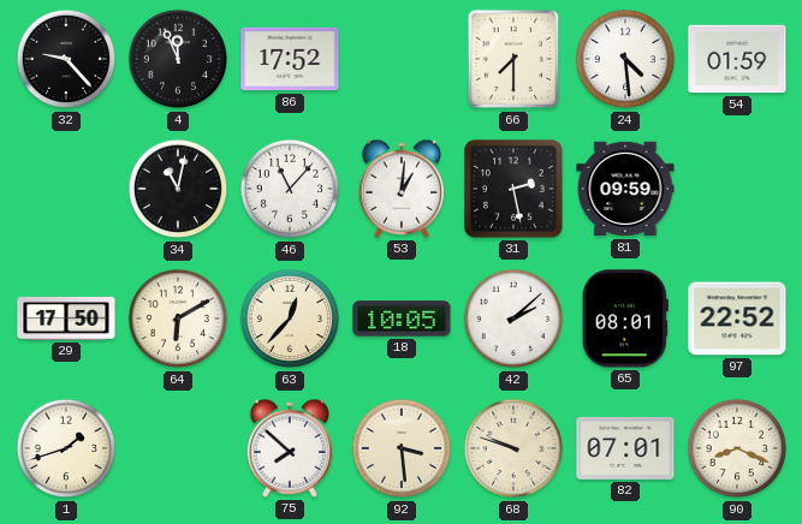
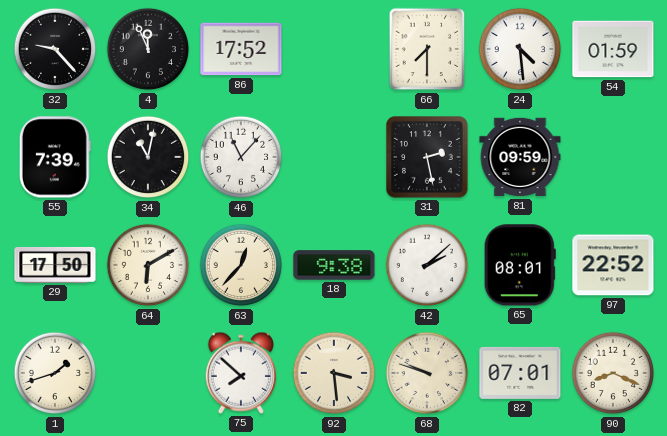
55: none -> 7:39
53: 1:01 -> none
18: 10:05 -> 9:38
